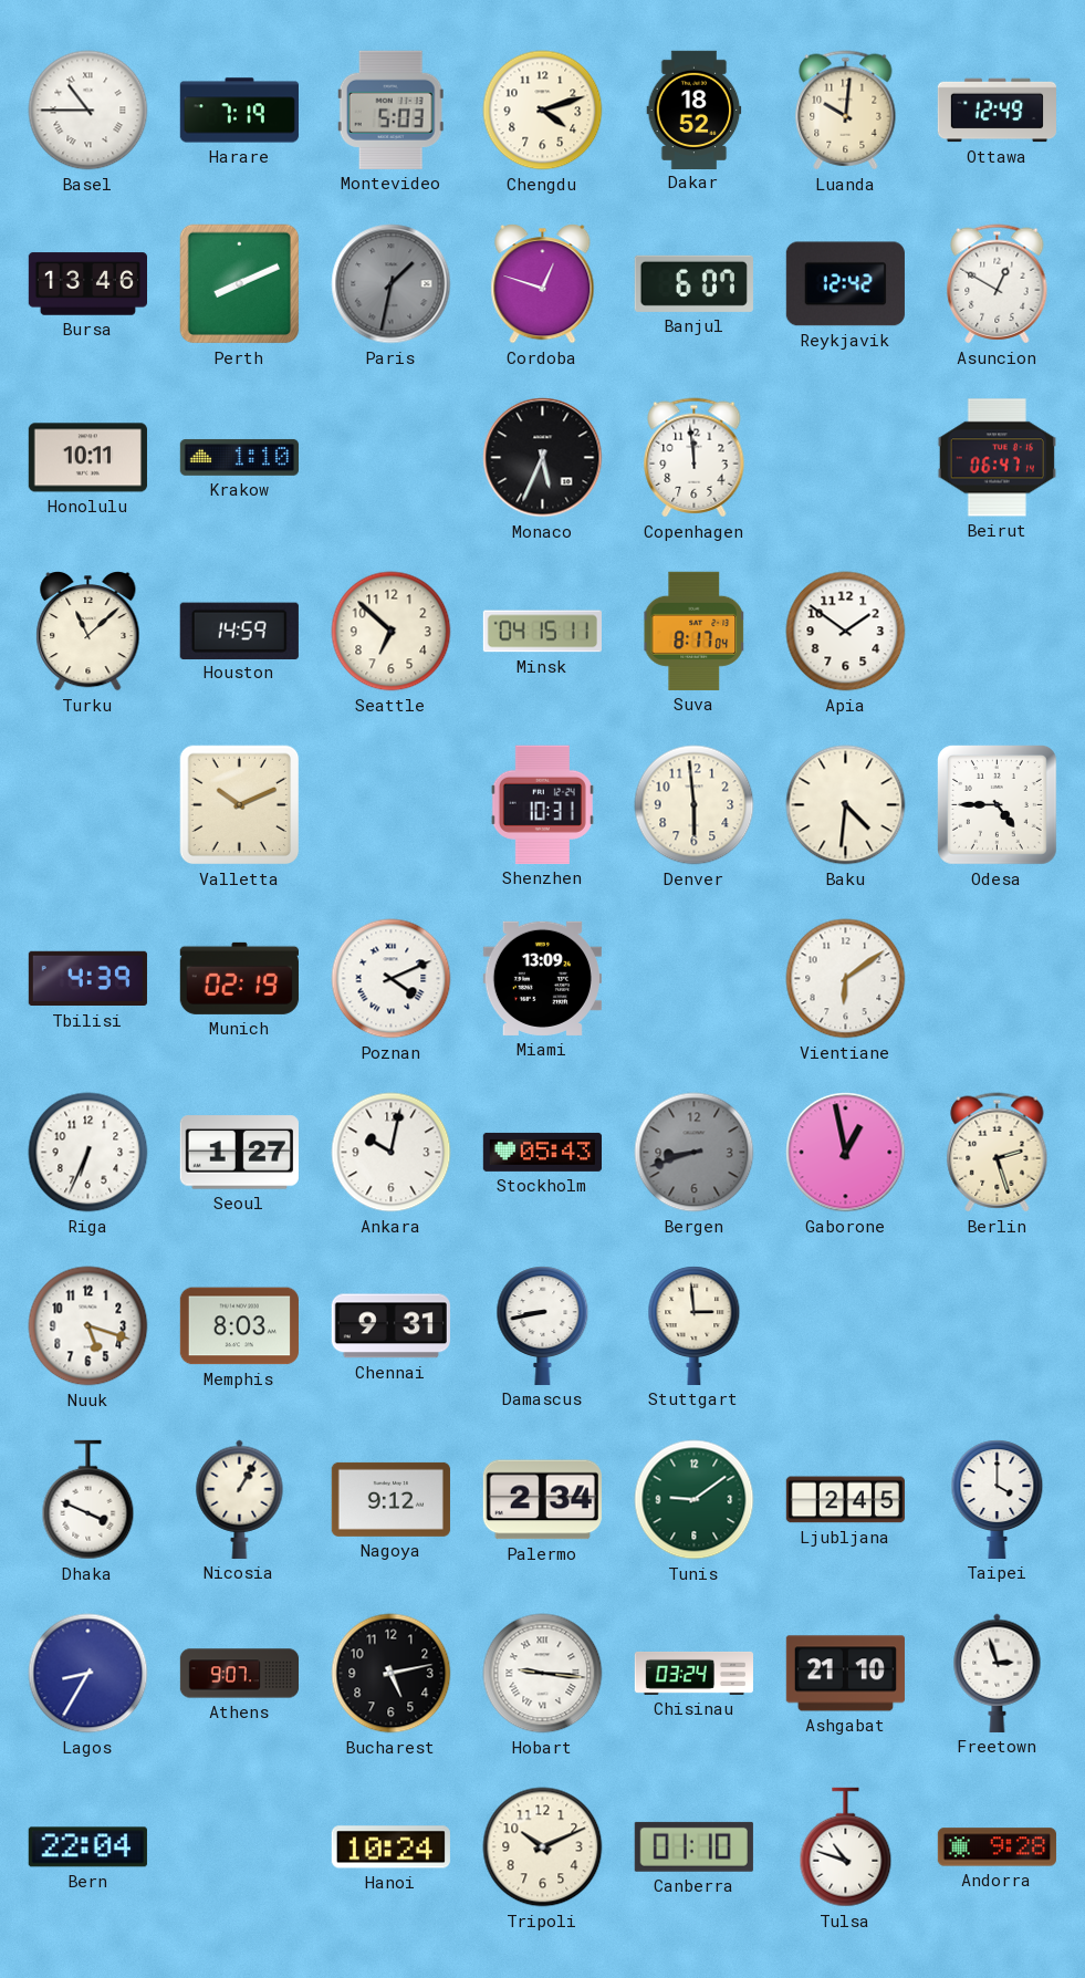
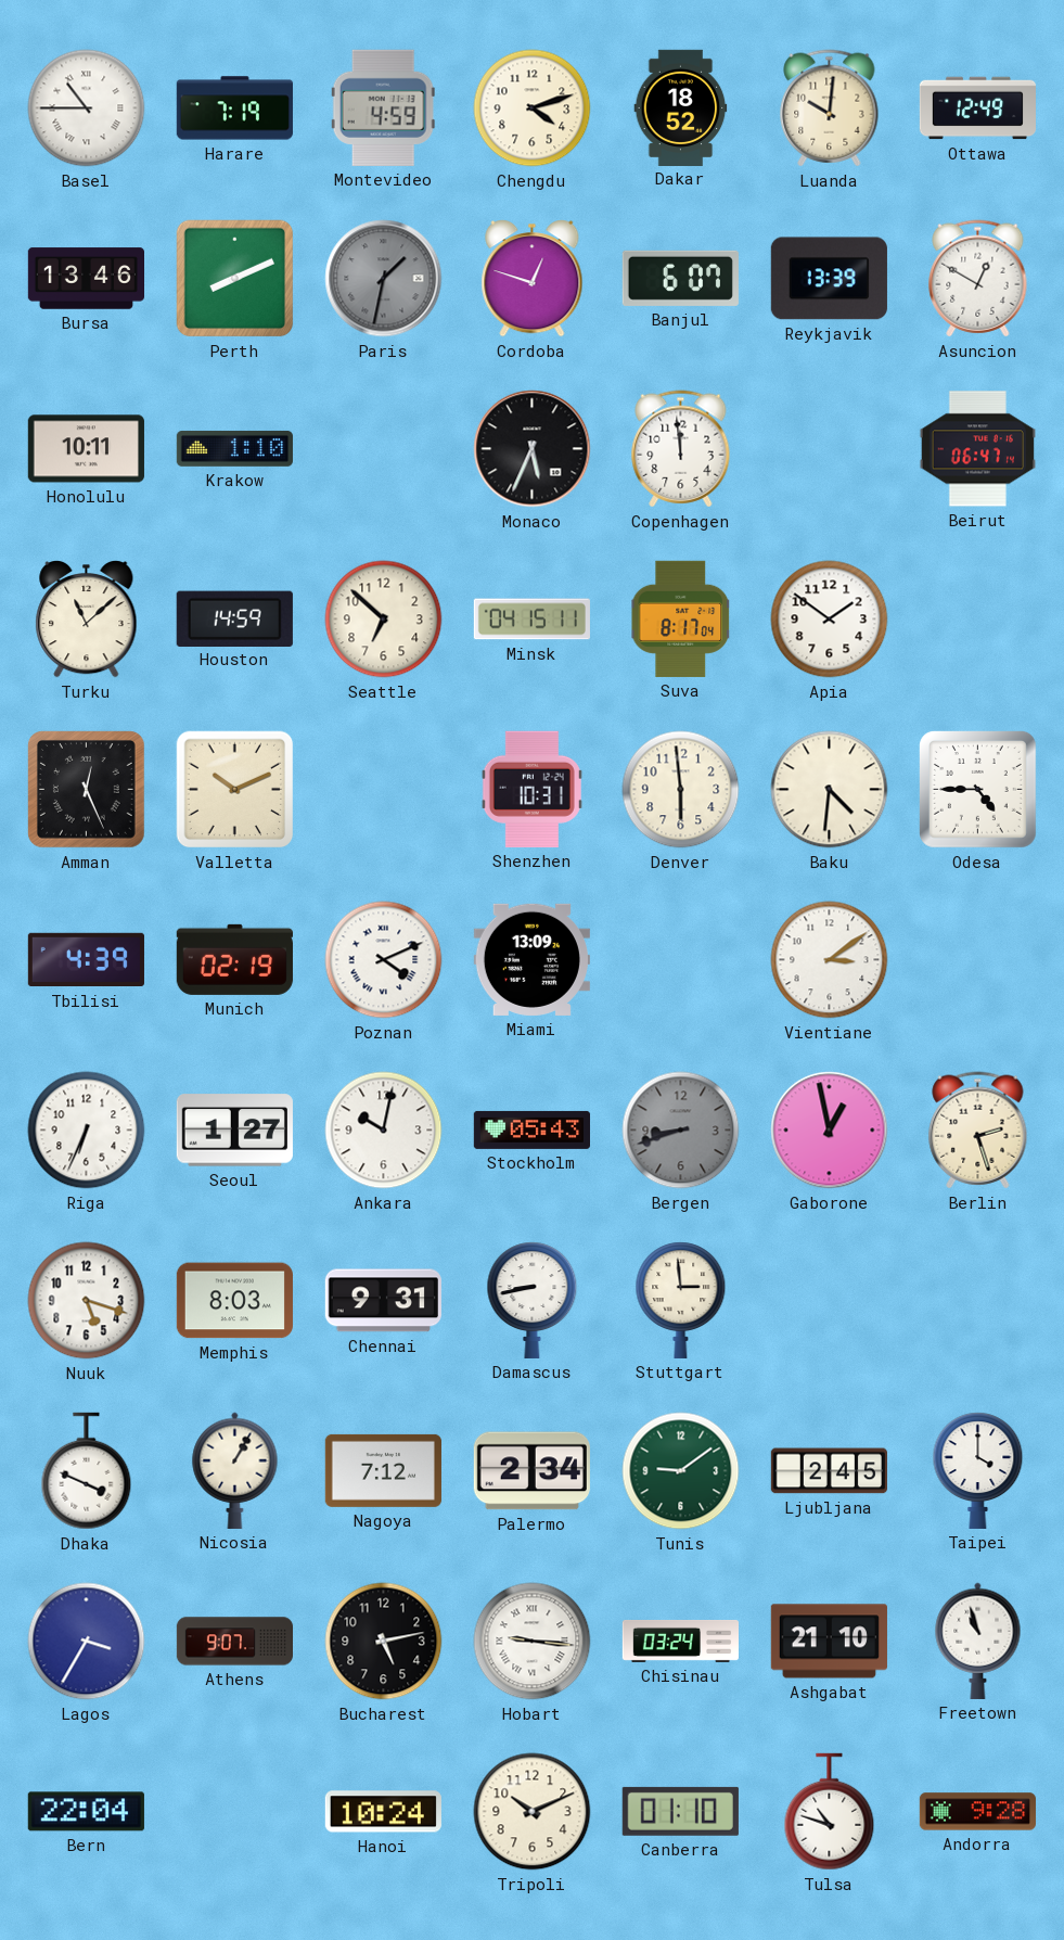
Montevideo: 5:03 -> 4:59
Reykjavik: 12:42 -> 13:39
Amman: none -> 12:26
Vientiane: 6:09 -> 3:09
Nagoya: 9:12 -> 7:12
Lagos: 8:35 -> 3:35
Freetown: 2:57 -> 10:57
